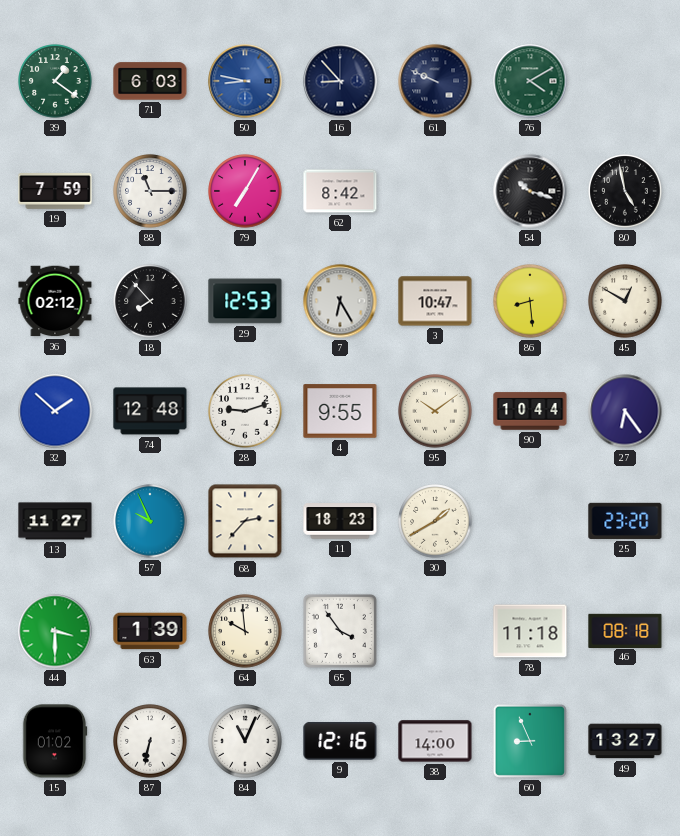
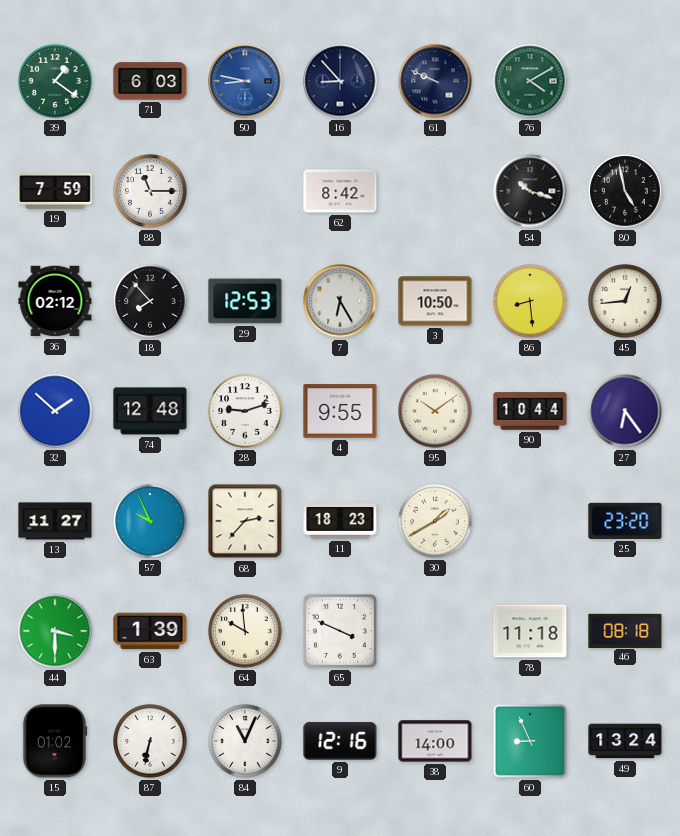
79: 7:05 -> none
3: 10:47 -> 10:50
45: 12:50 -> 12:44
65: 3:54 -> 3:49
49: 13:27 -> 13:24
